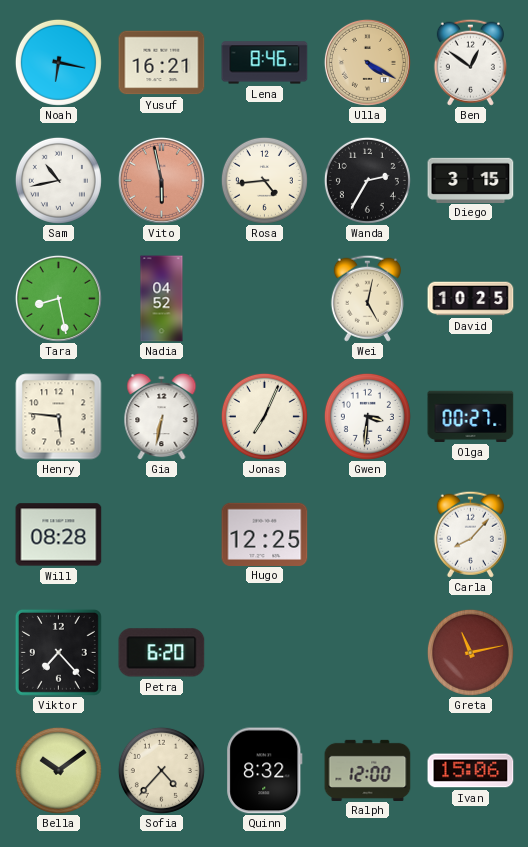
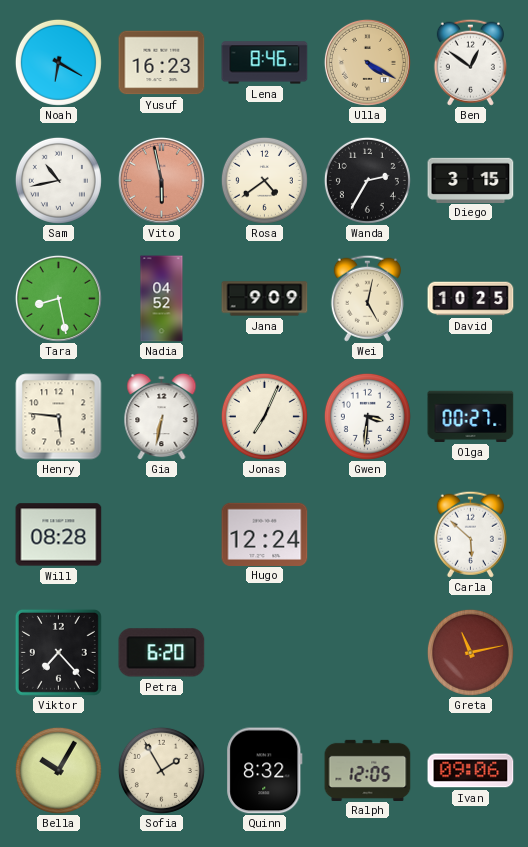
Noah: 6:17 -> 6:20
Yusuf: 16:21 -> 16:23
Rosa: 4:44 -> 4:39
Jana: none -> 9:09
Hugo: 12:25 -> 12:24
Carla: 8:07 -> 5:52
Bella: 10:09 -> 10:05
Sofia: 4:37 -> 1:55
Ralph: 12:00 -> 12:05
Ivan: 15:06 -> 09:06
